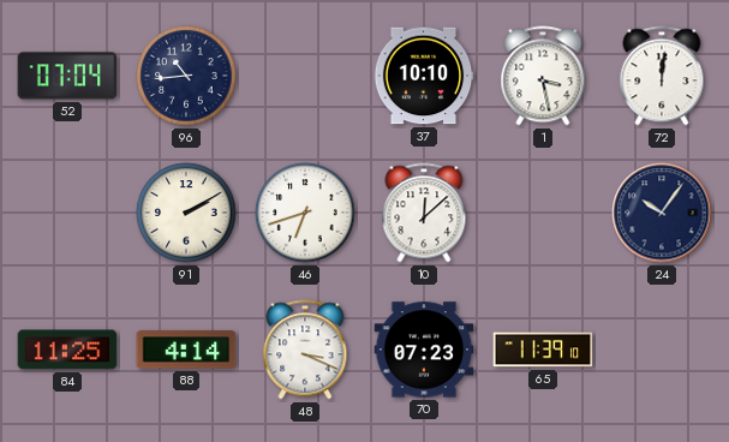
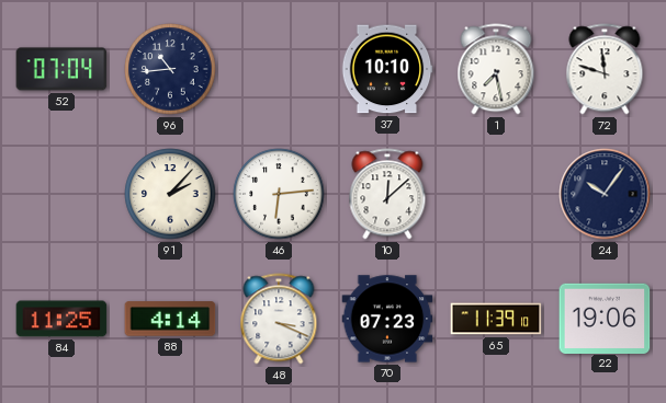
1: 3:28 -> 7:28
72: 12:01 -> 11:48
91: 2:10 -> 2:07
46: 6:42 -> 6:14
22: none -> 19:06
